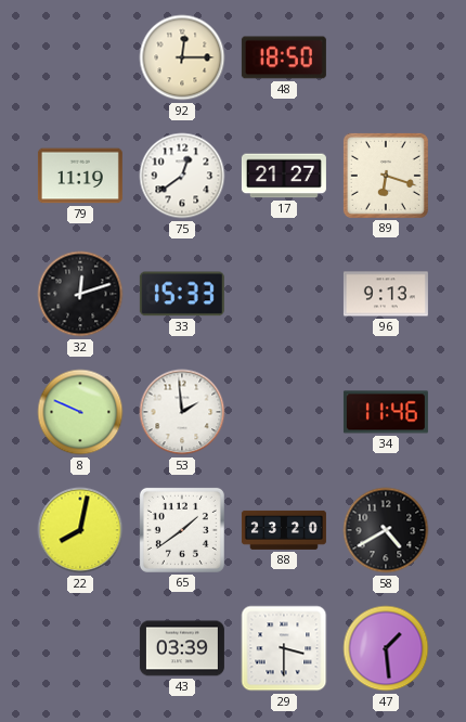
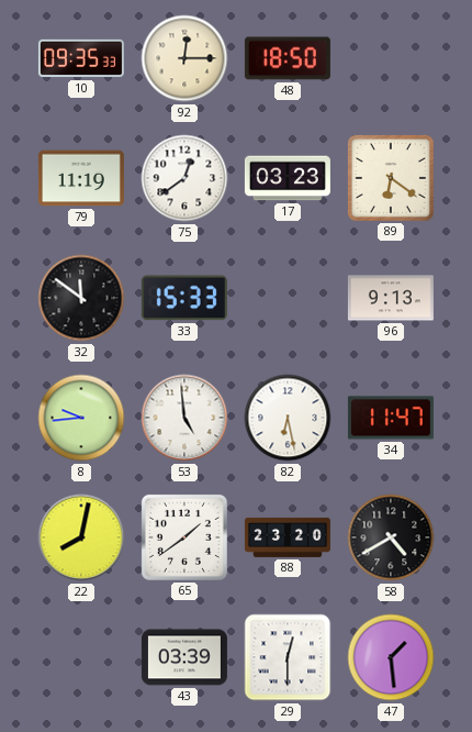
10: none -> 09:35
17: 21:27 -> 03:23
89: 6:18 -> 6:21
32: 12:12 -> 11:51
8: 9:49 -> 9:44
53: 1:59 -> 4:59
82: none -> 6:28
34: 11:46 -> 11:47
29: 3:30 -> 12:30
